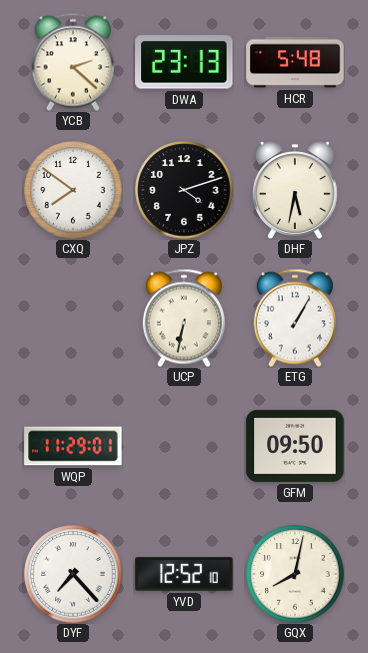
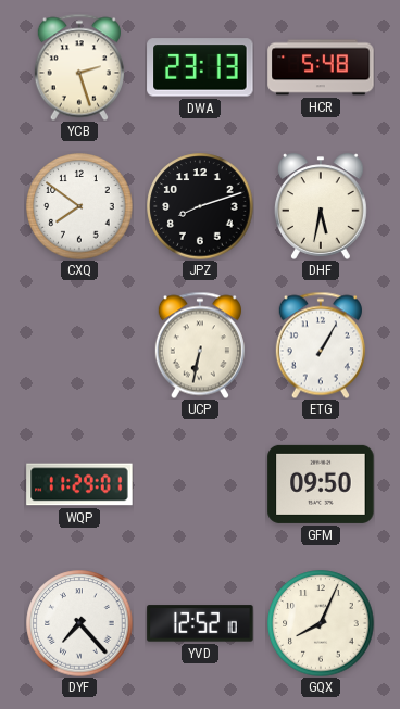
YCB: 2:22 -> 2:27
JPZ: 4:12 -> 8:12
GQX: 8:02 -> 8:04
